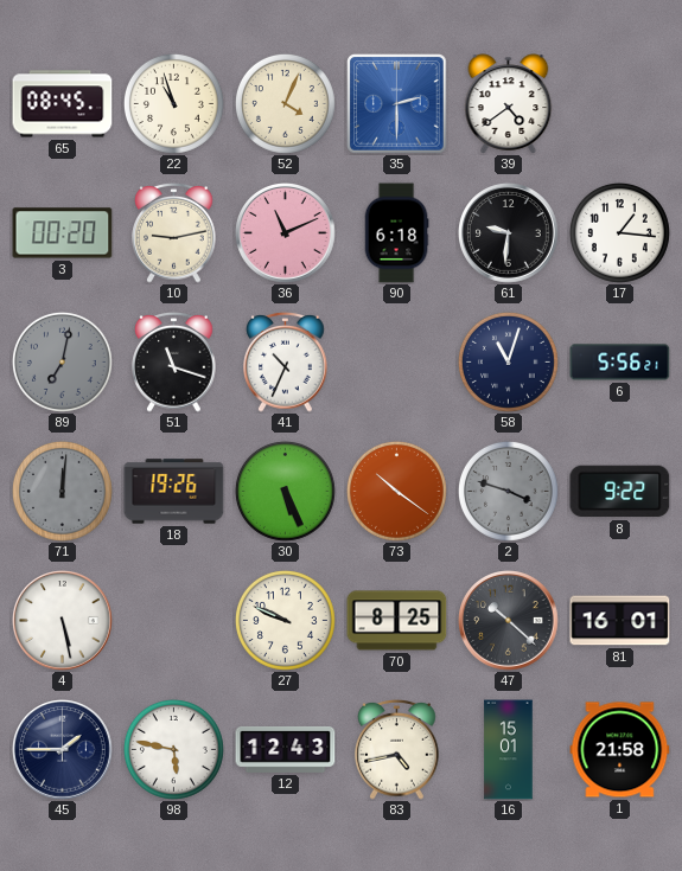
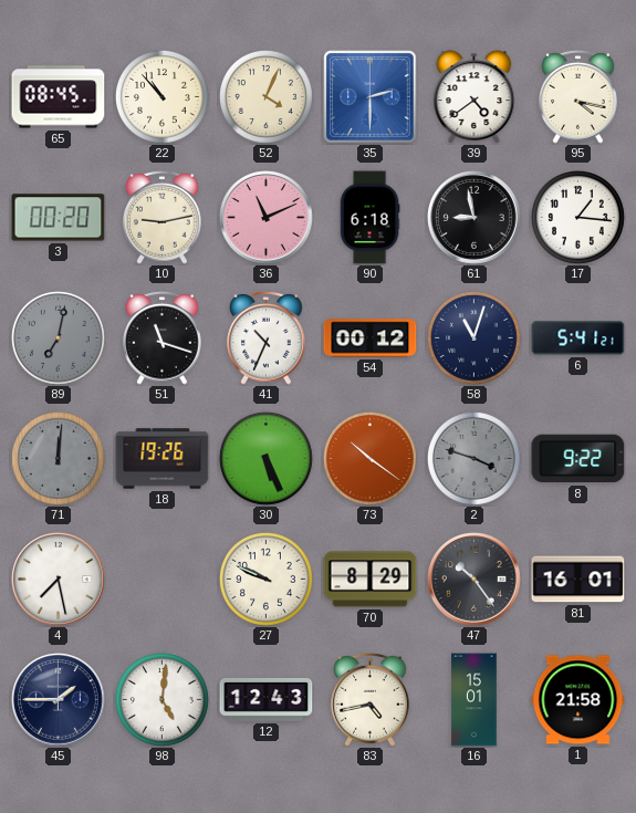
22: 10:57 -> 10:53
95: none -> 4:17
61: 9:31 -> 8:58
54: none -> 00:12
6: 5:56 -> 5:41
4: 5:28 -> 7:28
70: 8:25 -> 8:29
47: 10:22 -> 10:24
98: 5:47 -> 5:01
